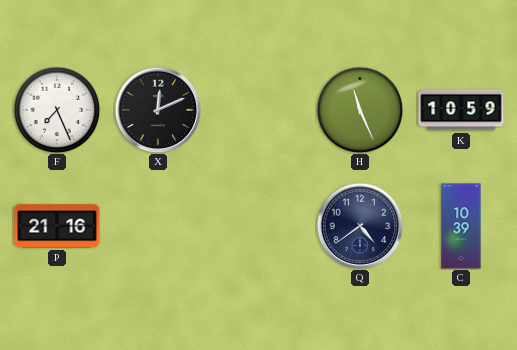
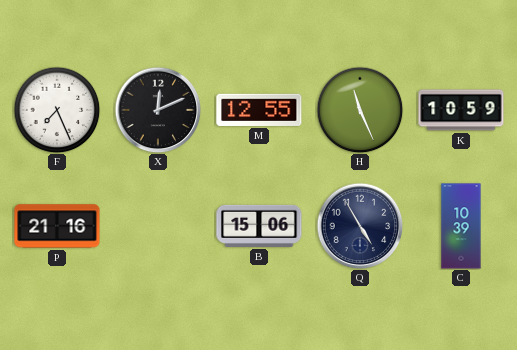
M: none -> 12:55
B: none -> 15:06
Q: 4:39 -> 4:55
